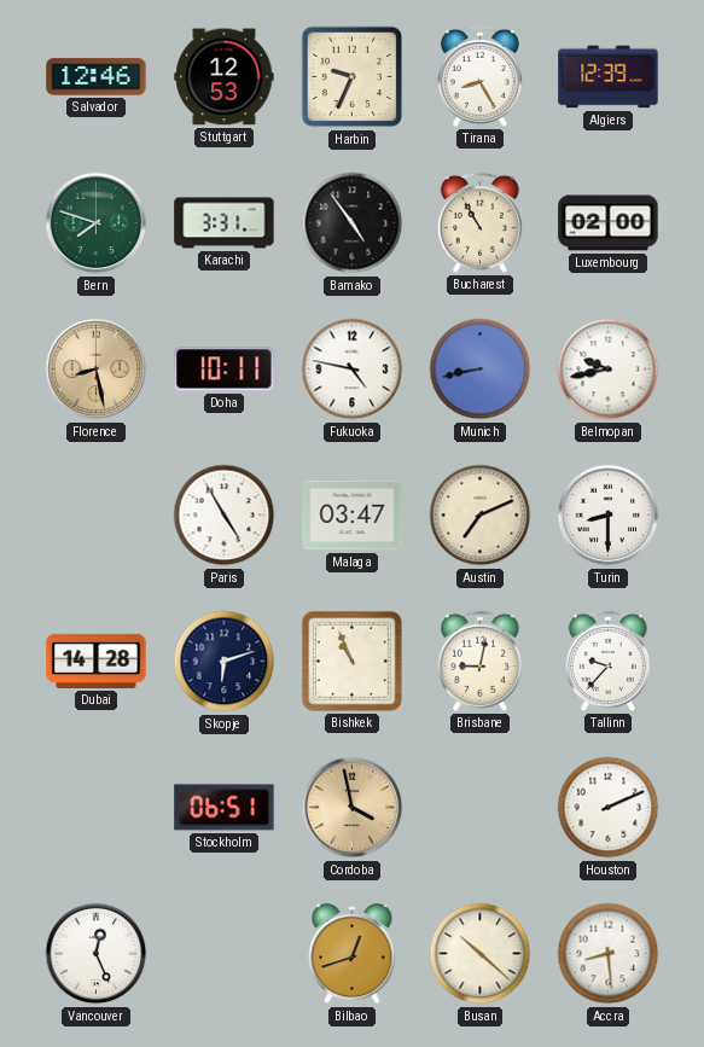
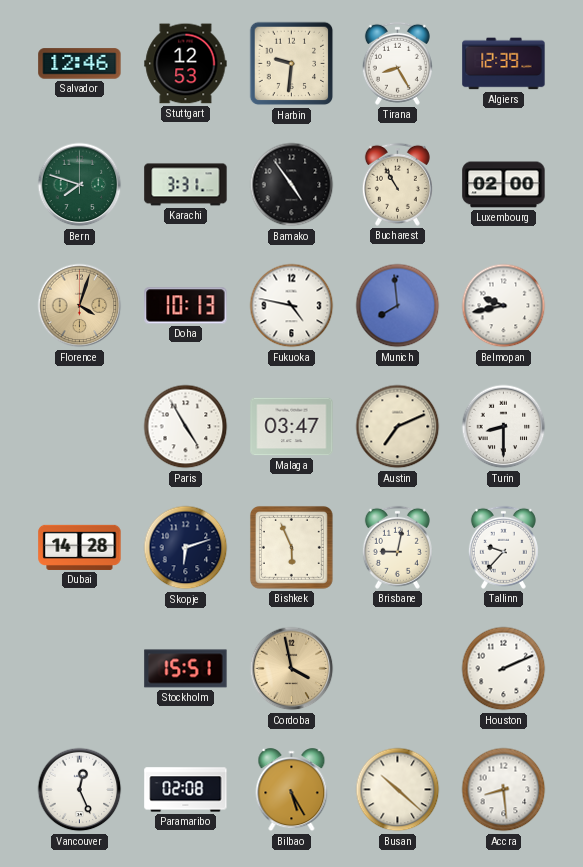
Harbin: 9:34 -> 9:31
Florence: 8:28 -> 4:03
Doha: 10:11 -> 10:13
Munich: 8:43 -> 7:59
Bishkek: 10:56 -> 5:56
Stockholm: 06:51 -> 15:51
Paramaribo: none -> 02:08
Bilbao: 12:42 -> 5:25
